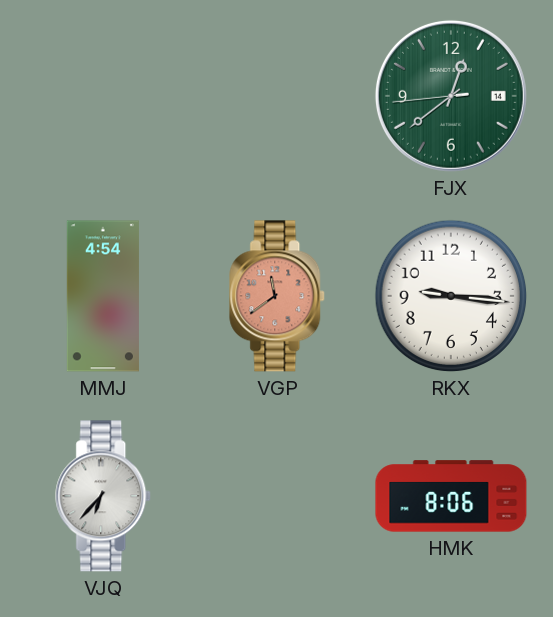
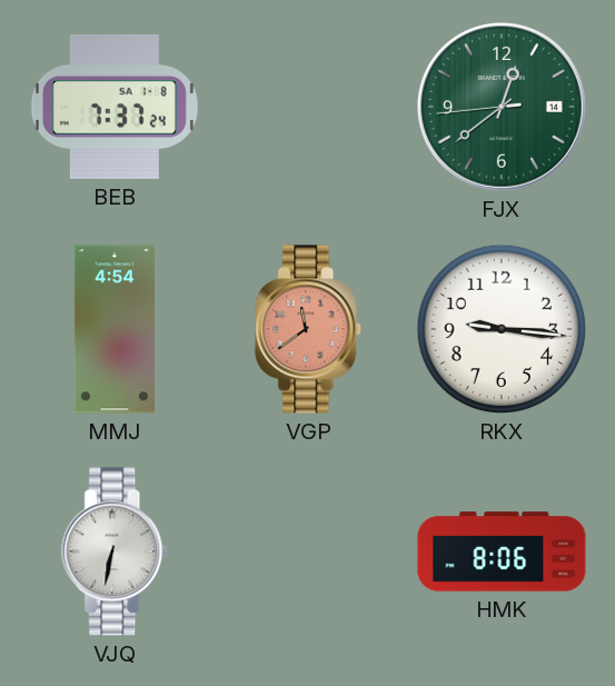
BEB: none -> 7:37
VJQ: 6:37 -> 6:32
